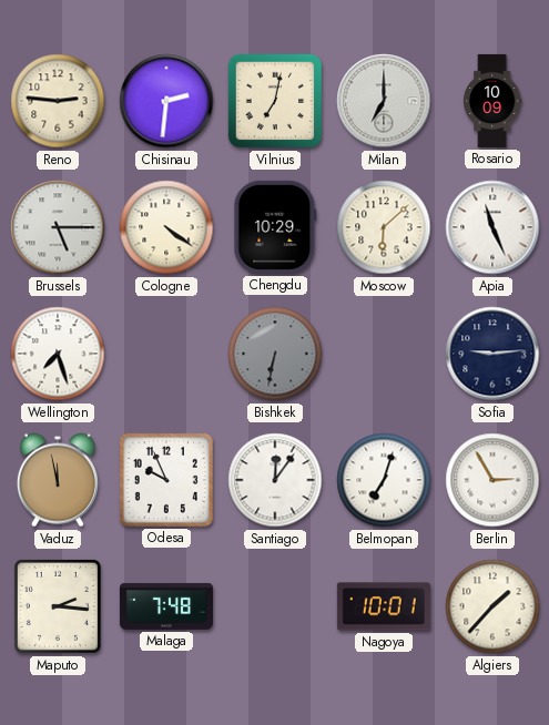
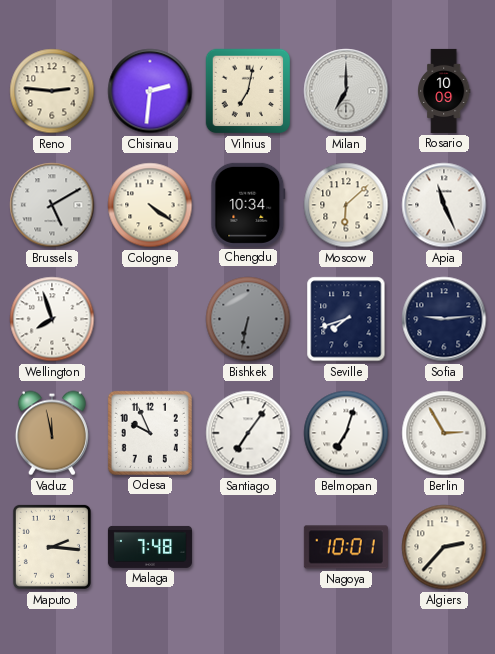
Brussels: 5:15 -> 5:10
Chengdu: 10:29 -> 10:34
Wellington: 7:27 -> 7:57
Seville: none -> 7:42
Santiago: 12:06 -> 7:06
Algiers: 1:37 -> 2:37
